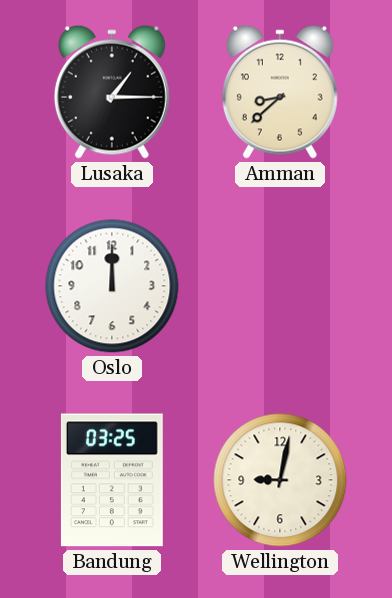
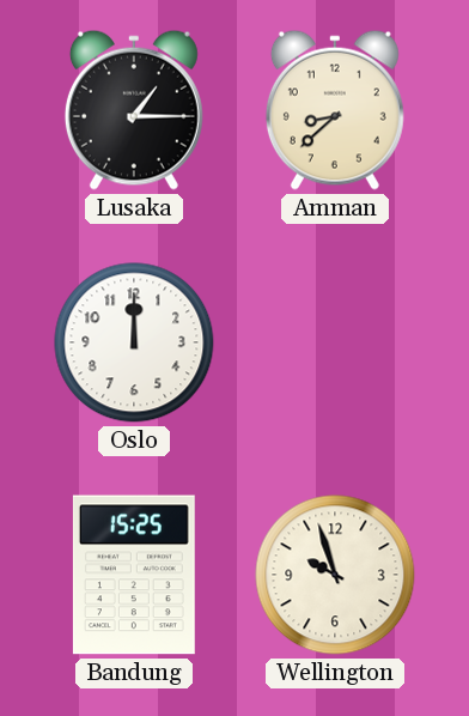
Bandung: 03:25 -> 15:25
Wellington: 9:02 -> 9:57
